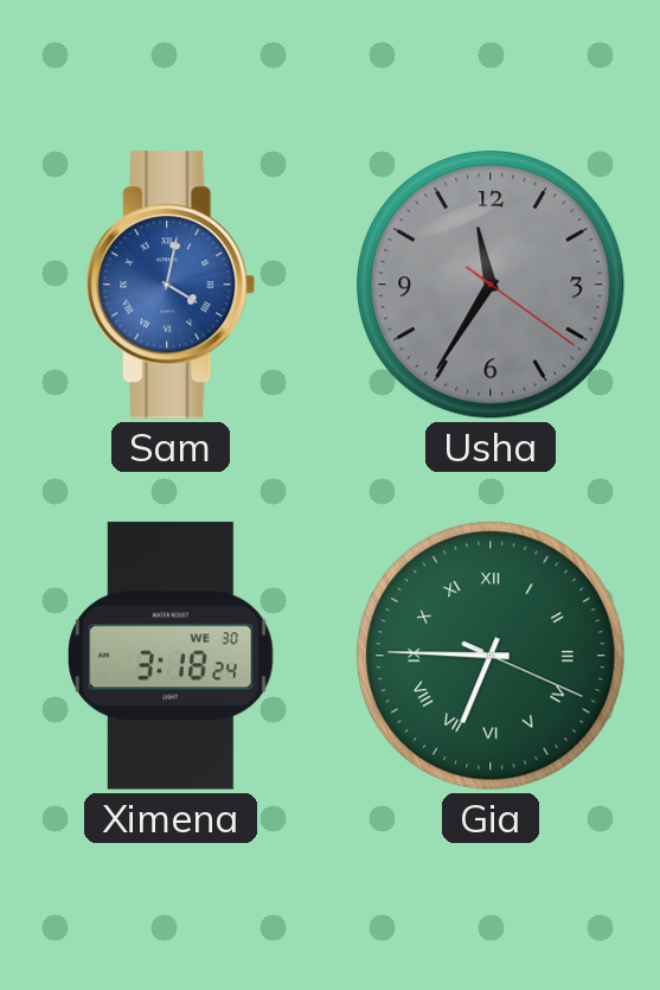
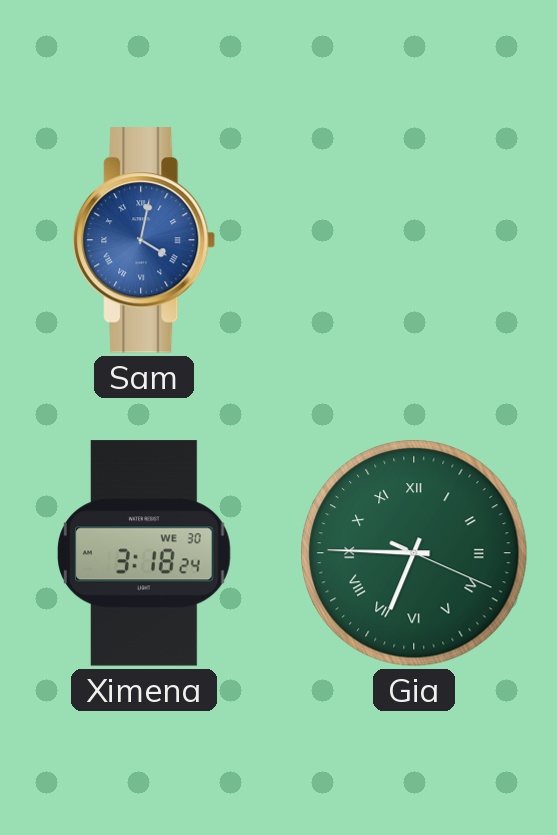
Usha: 11:35 -> none
